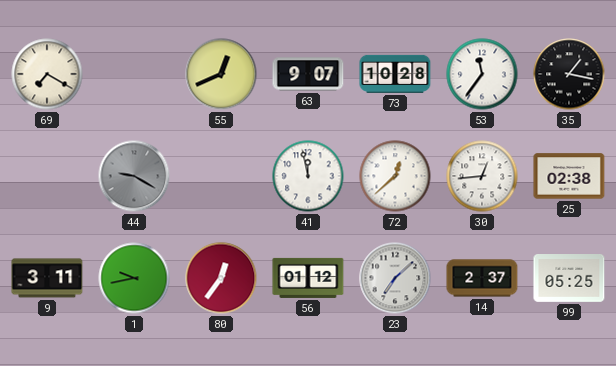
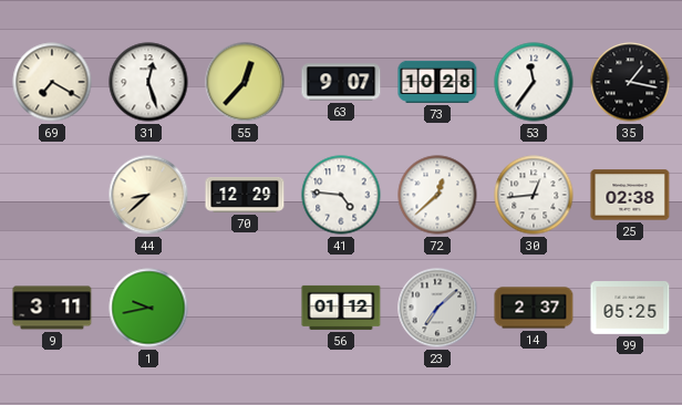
31: none -> 12:27
55: 12:41 -> 12:37
44: 9:20 -> 8:38
44 dial: grey -> cream
70: none -> 12:29
41: 11:58 -> 4:46
80: 12:36 -> none
